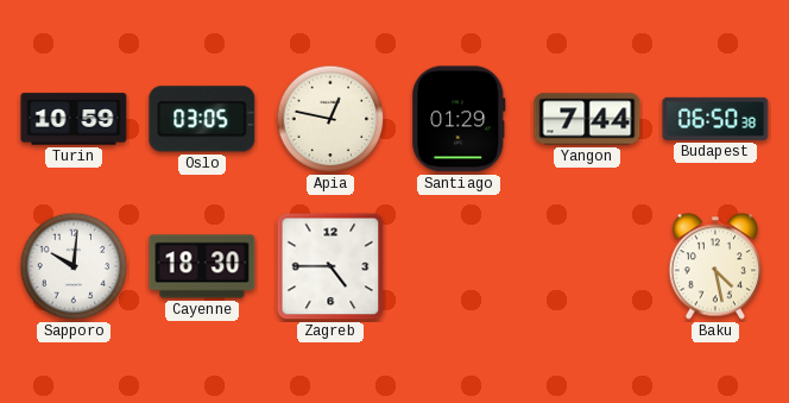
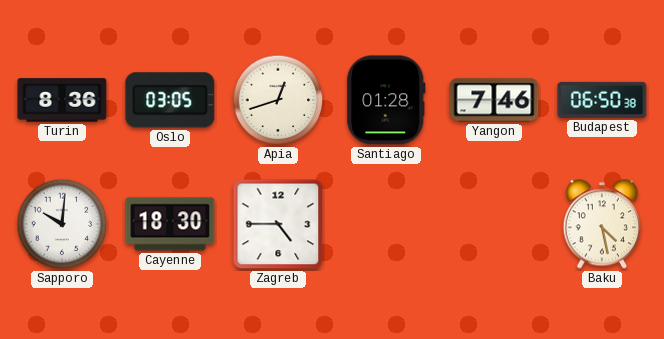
Turin: 10:59 -> 8:36
Apia: 12:47 -> 12:42
Santiago: 01:29 -> 01:28
Yangon: 7:44 -> 7:46
